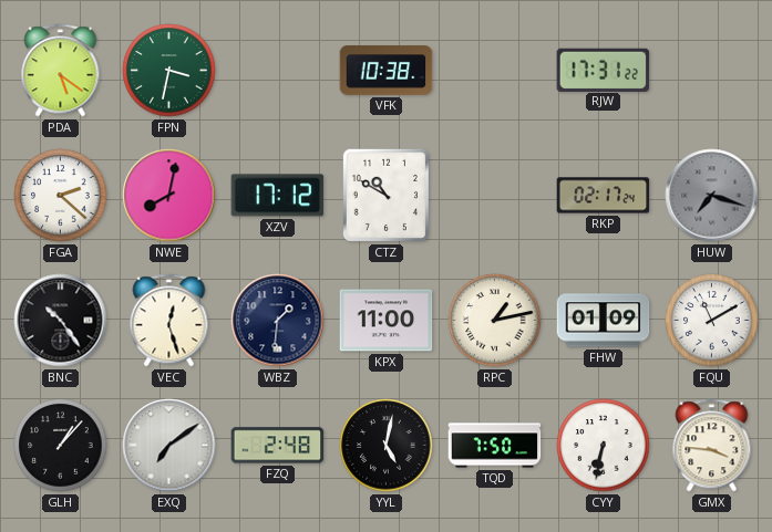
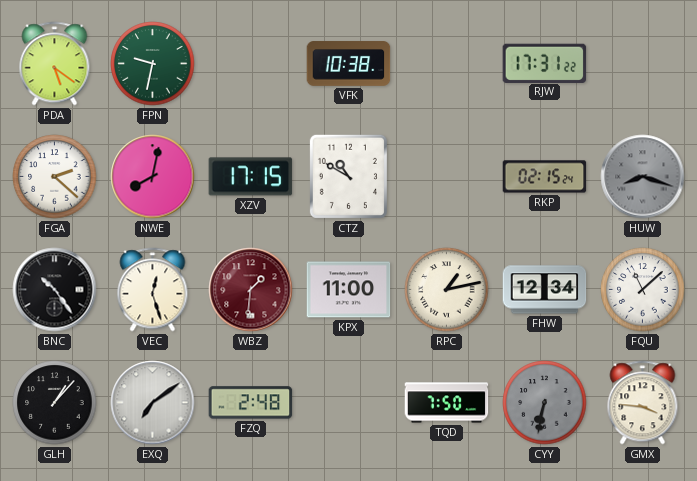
FPN: 3:32 -> 9:32
XZV: 17:12 -> 17:15
RKP: 02:17 -> 02:15
HUW: 7:18 -> 8:18
WBZ dial: navy -> burgundy
FHW: 01:09 -> 12:34
FQU: 11:10 -> 11:08
YYL: 5:02 -> none
CYY dial: white -> grey
